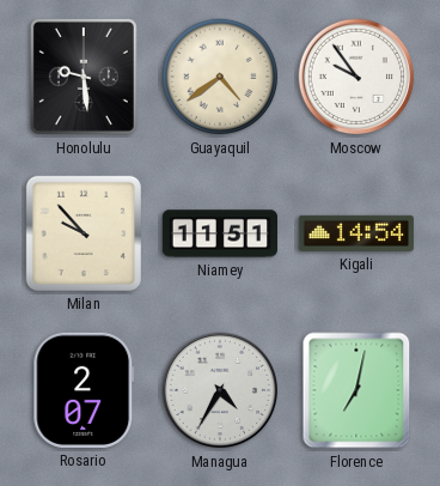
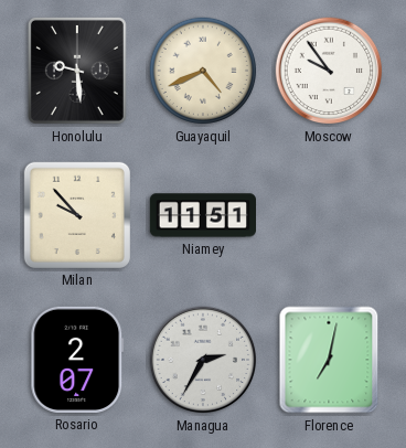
Guayaquil: 4:39 -> 4:41
Kigali: 14:54 -> none
Managua: 4:35 -> 2:35
